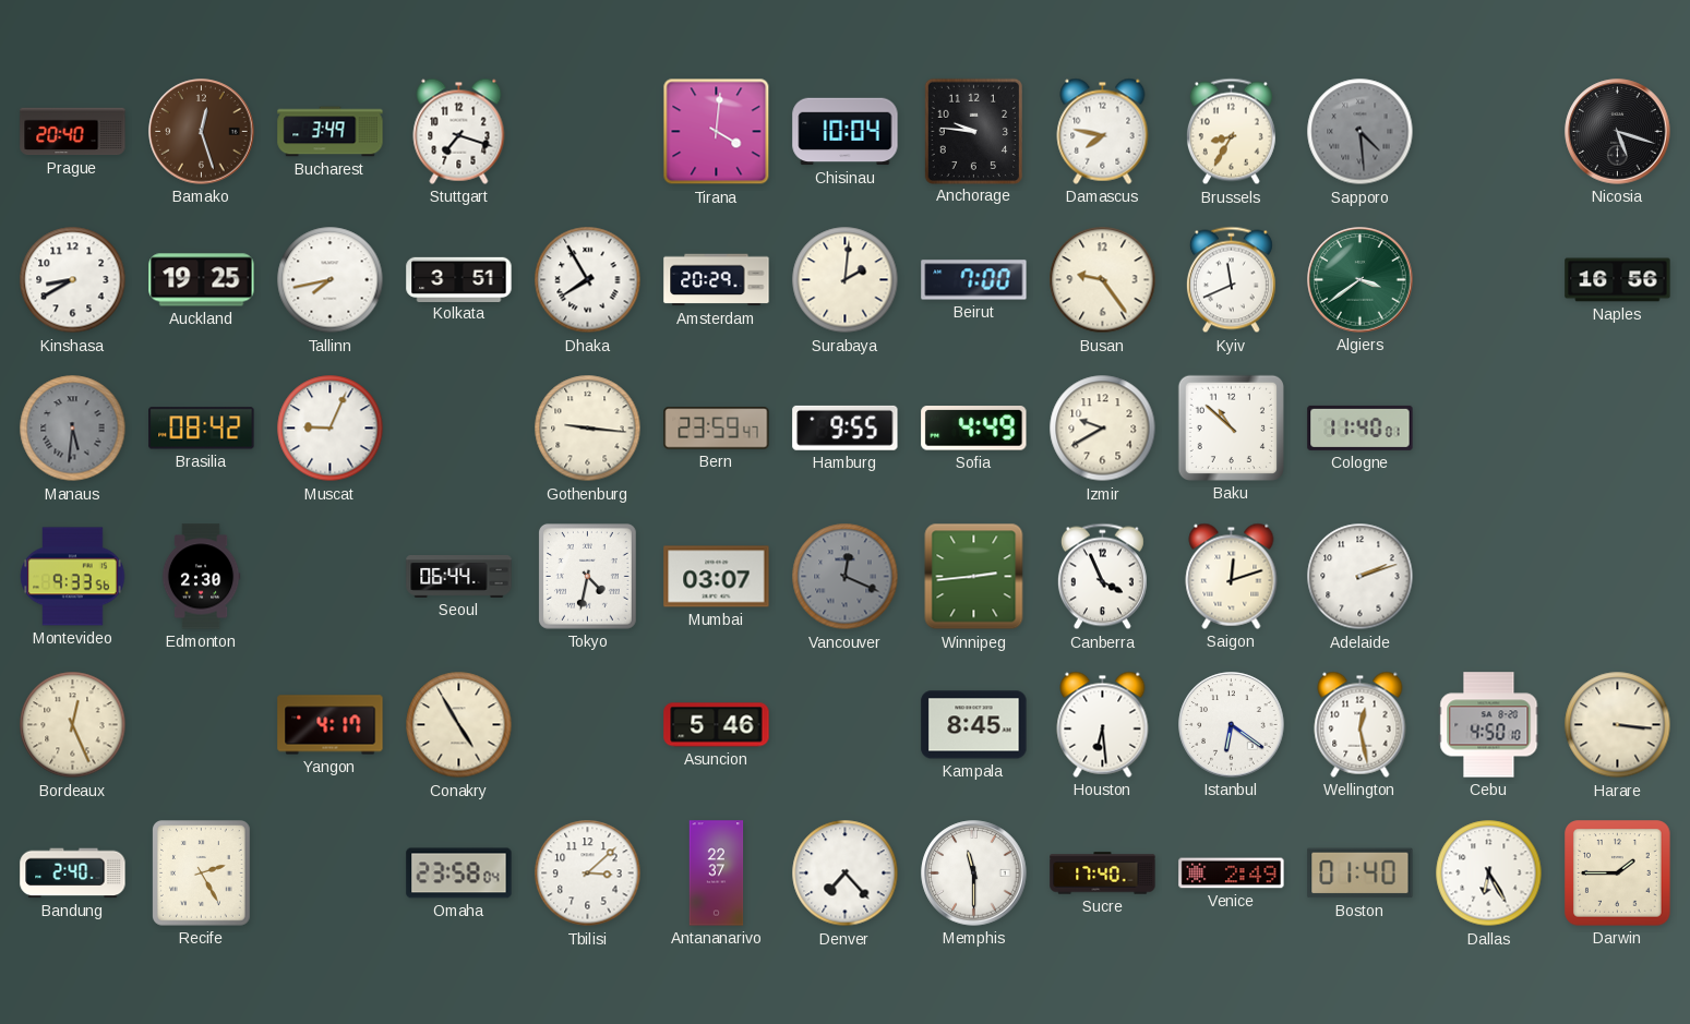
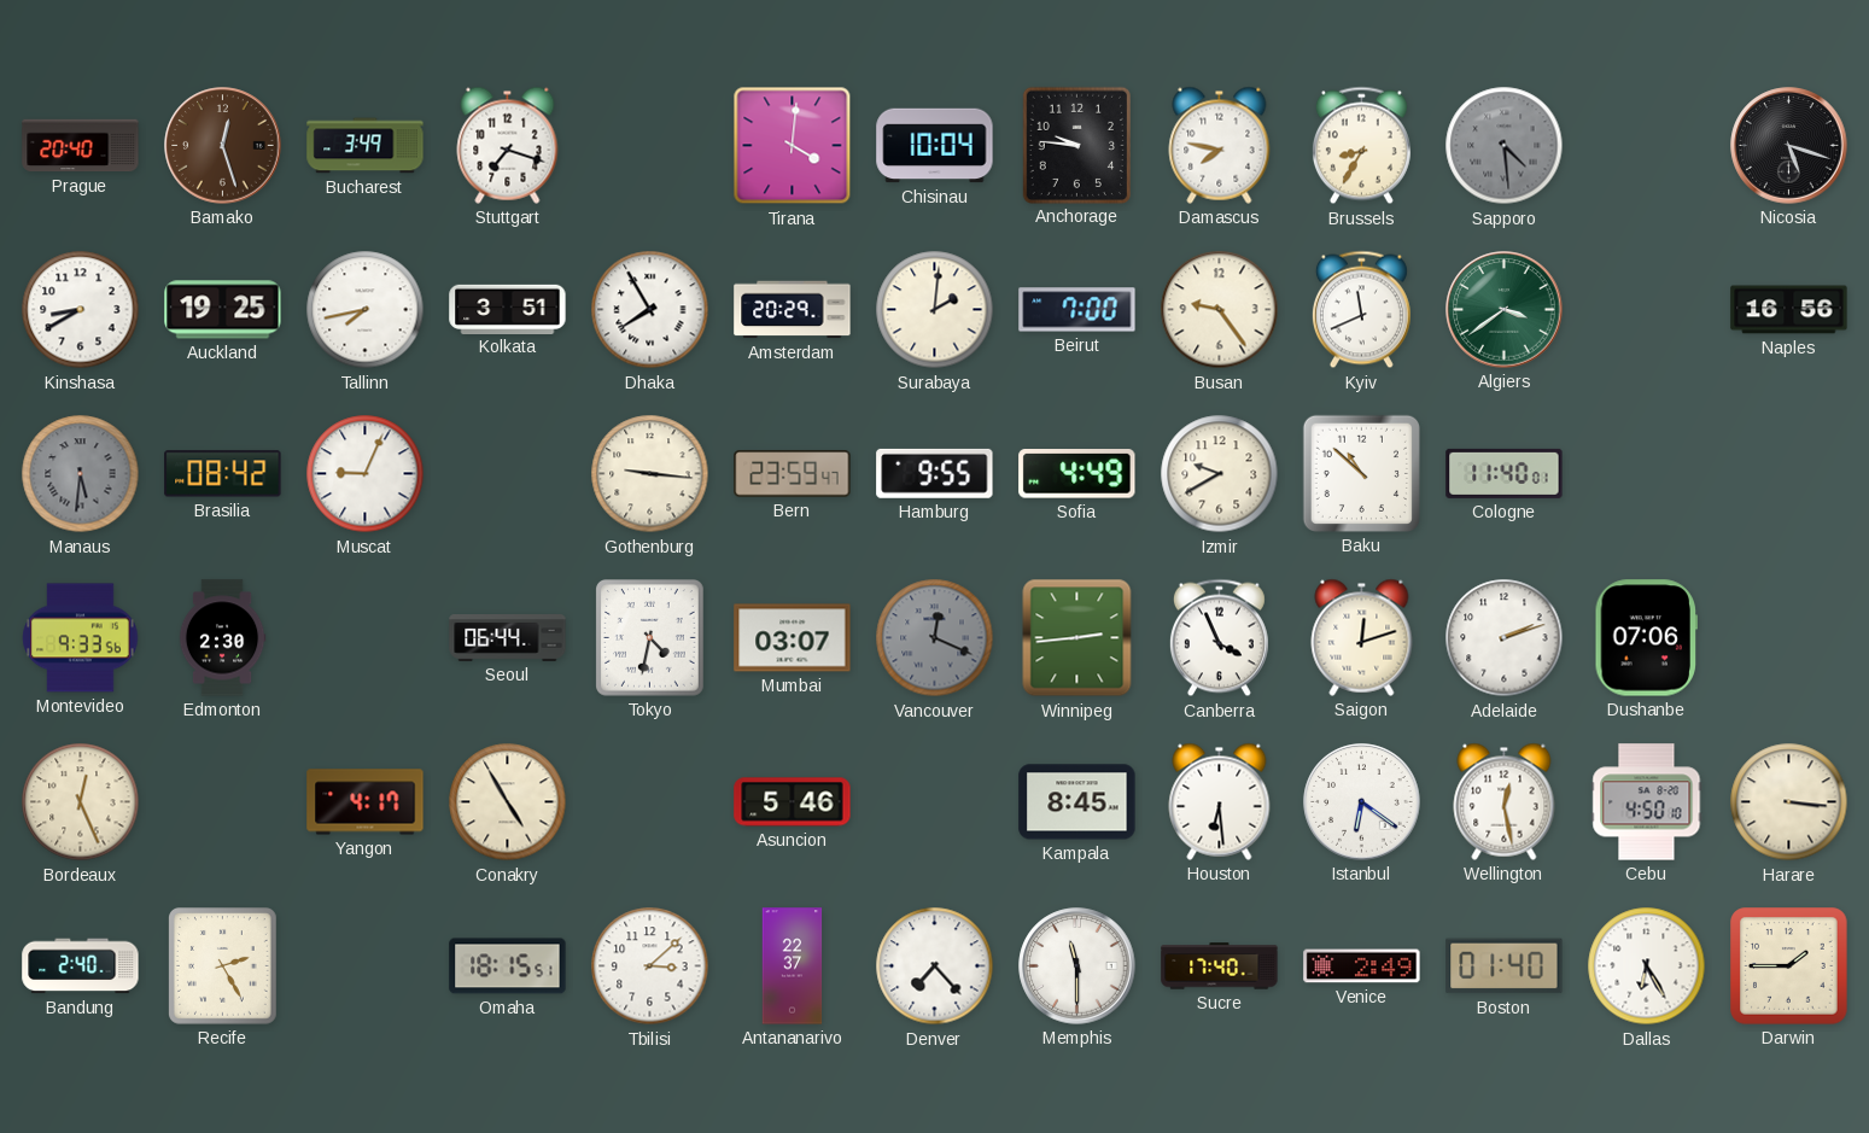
Dushanbe: none -> 07:06
Omaha: 23:58 -> 18:15
